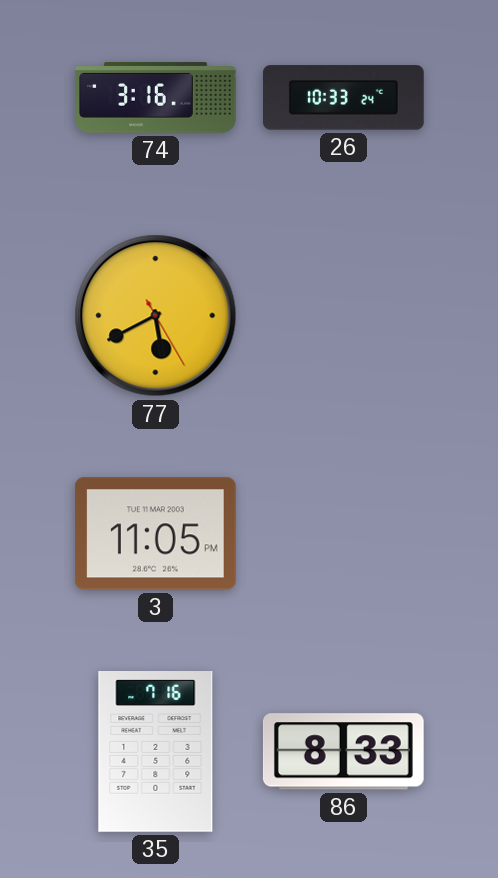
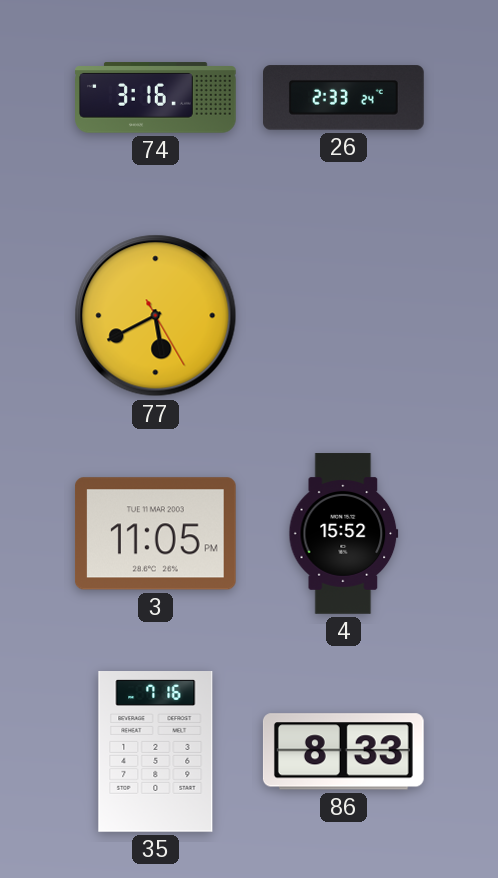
26: 10:33 -> 2:33
4: none -> 15:52
